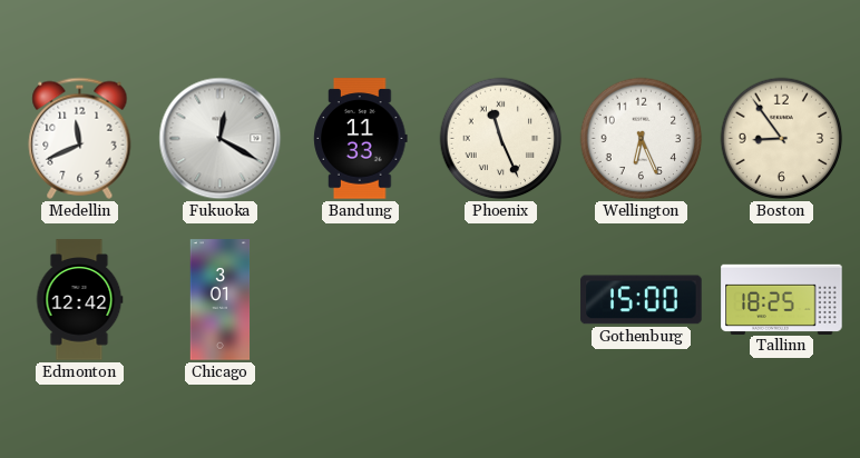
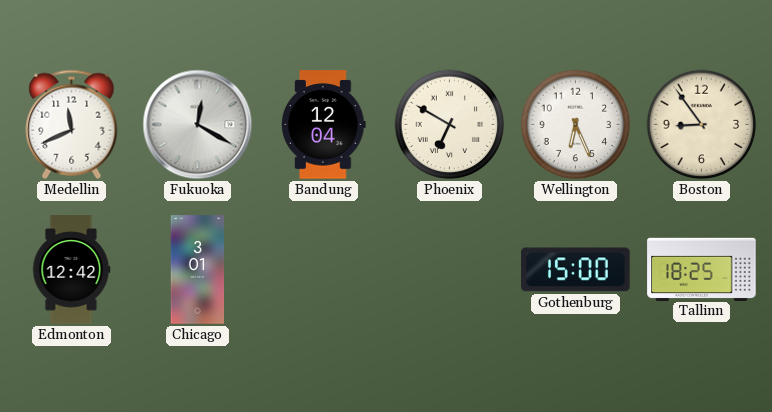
Bandung: 11:33 -> 12:04
Phoenix: 11:26 -> 6:50
